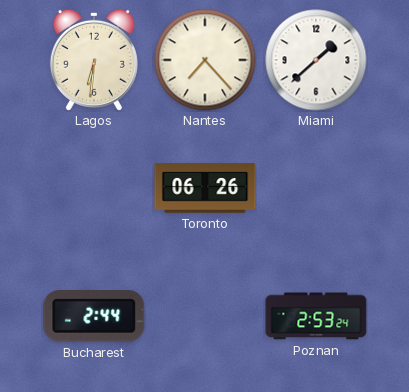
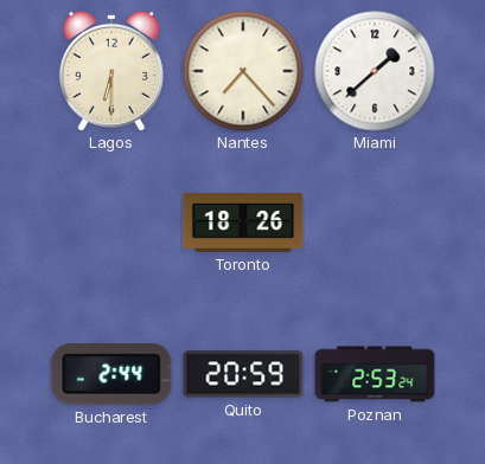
Lagos: 6:31 -> 6:30
Toronto: 06:26 -> 18:26
Quito: none -> 20:59
